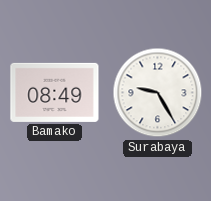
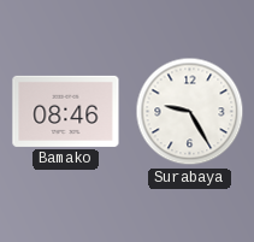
Bamako: 08:49 -> 08:46
